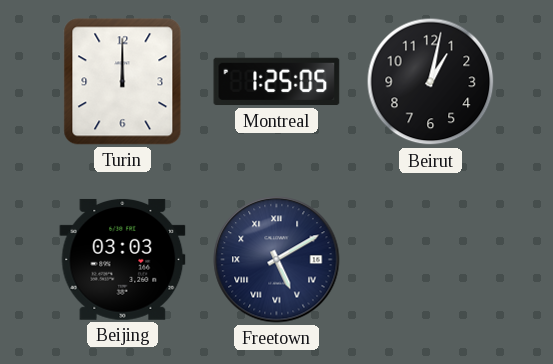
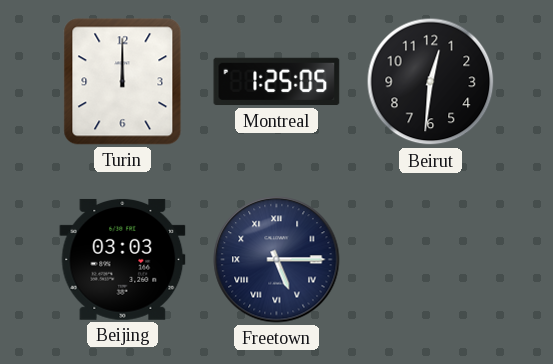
Beirut: 1:02 -> 12:31
Freetown: 5:10 -> 5:15
